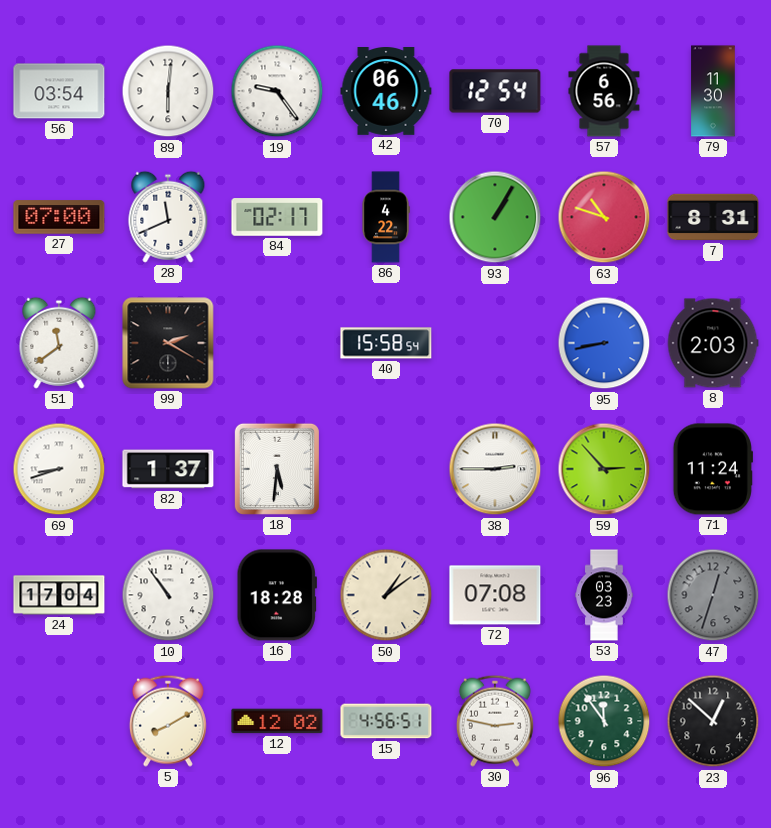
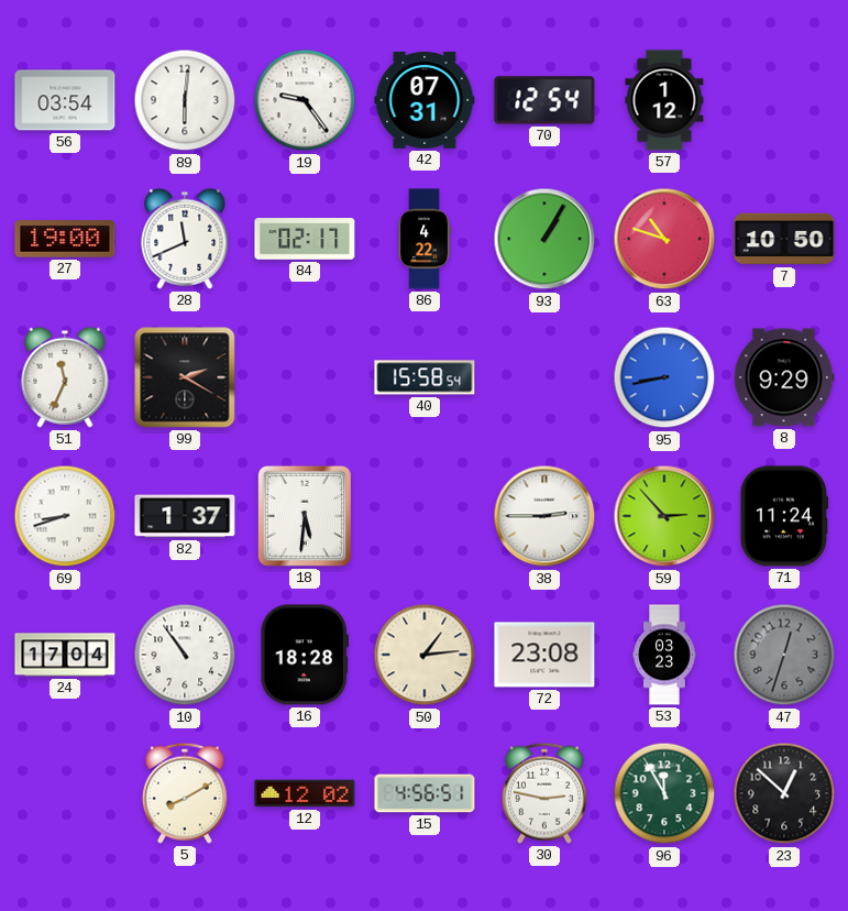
42: 06:46 -> 07:31
57: 6:56 -> 1:12
79: 11:30 -> none
27: 07:00 -> 19:00
7: 8:31 -> 10:50
51: 11:39 -> 11:34
8: 2:03 -> 9:29
50: 1:09 -> 1:14
72: 07:08 -> 23:08
96: 11:54 -> 11:55
